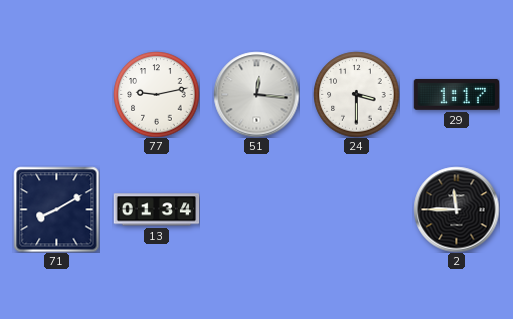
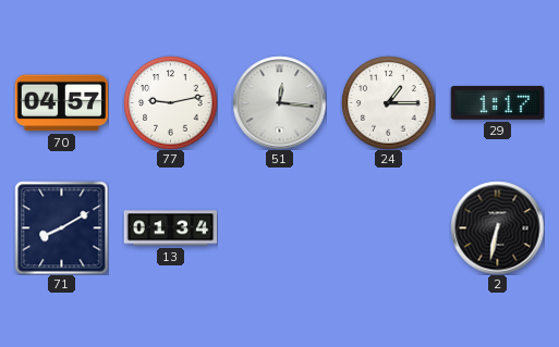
70: none -> 04:57
24: 3:30 -> 1:15
2: 11:45 -> 6:32
